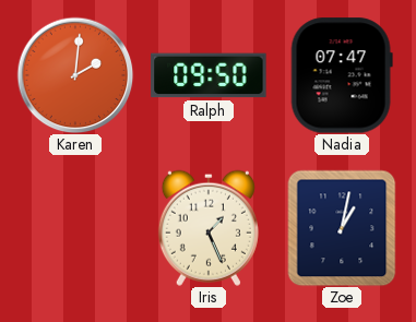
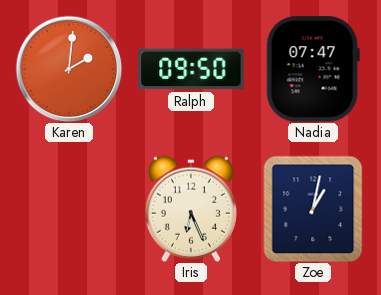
Iris: 1:26 -> 6:26
